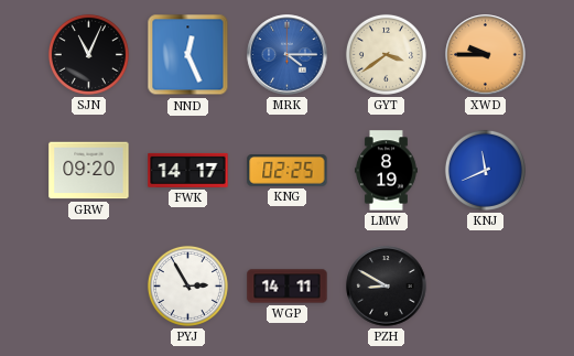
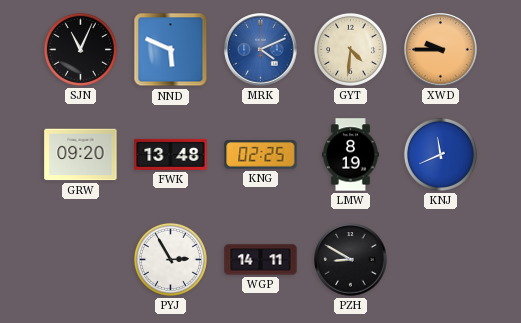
NND: 12:26 -> 5:49
MRK: 4:15 -> 4:11
GYT: 3:39 -> 4:31
FWK: 14:17 -> 13:48
